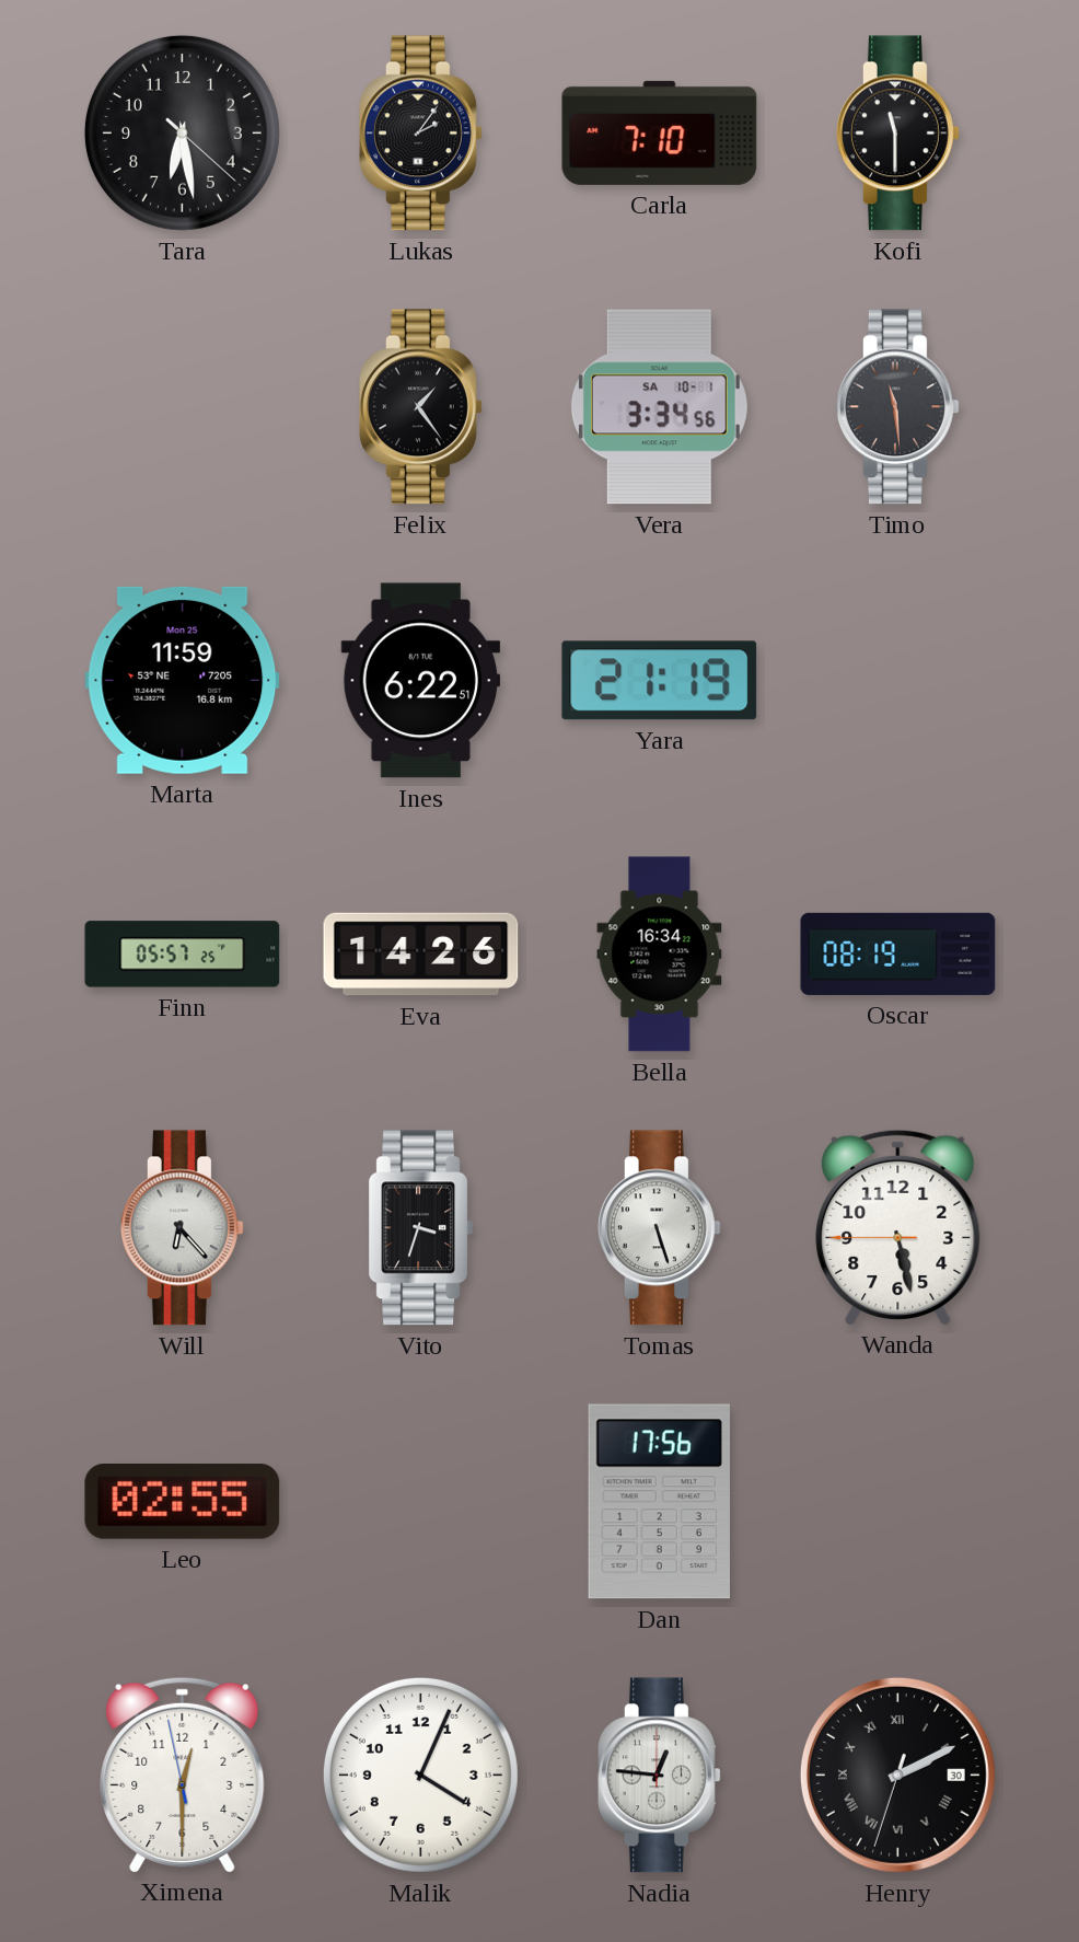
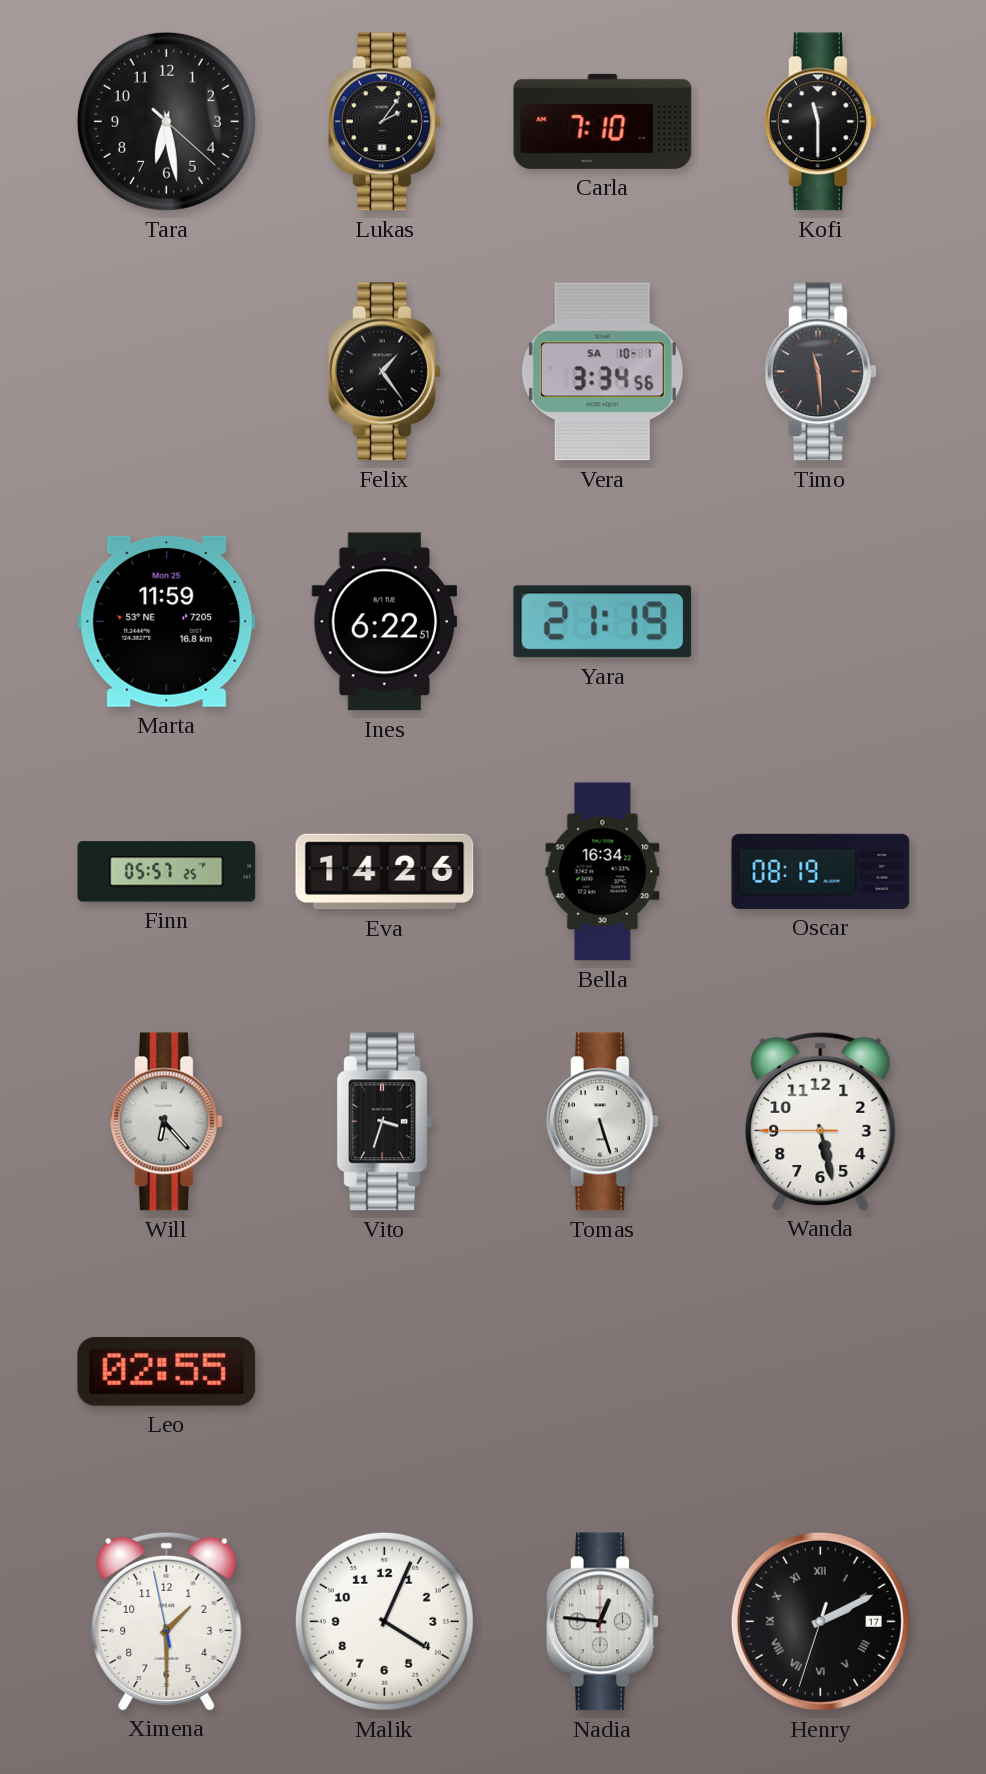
Dan: 17:56 -> none
Ximena: 12:29 -> 1:29
Henry date: 30 -> 17
